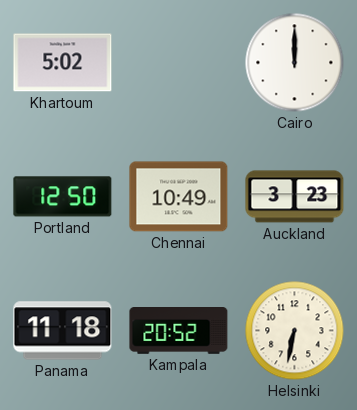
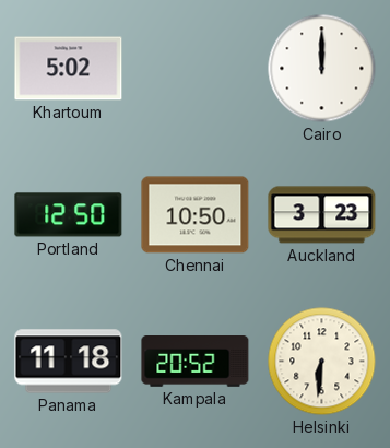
Chennai: 10:49 -> 10:50
Helsinki: 6:32 -> 6:31
